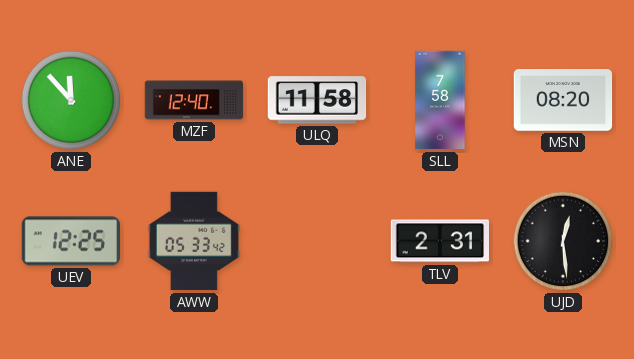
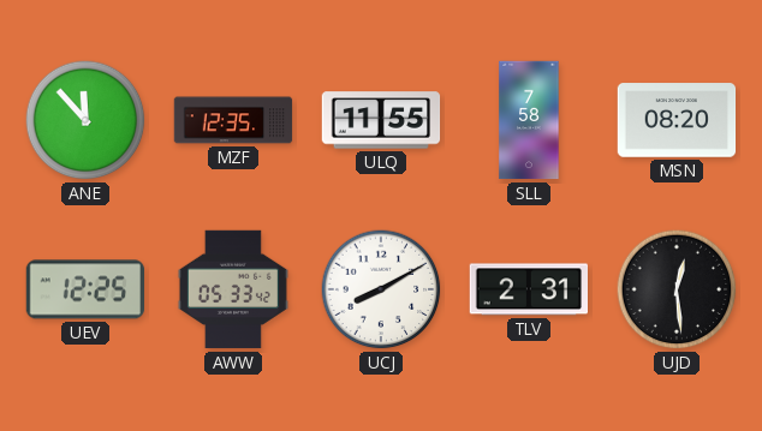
MZF: 12:40 -> 12:35
ULQ: 11:58 -> 11:55
UCJ: none -> 8:10
